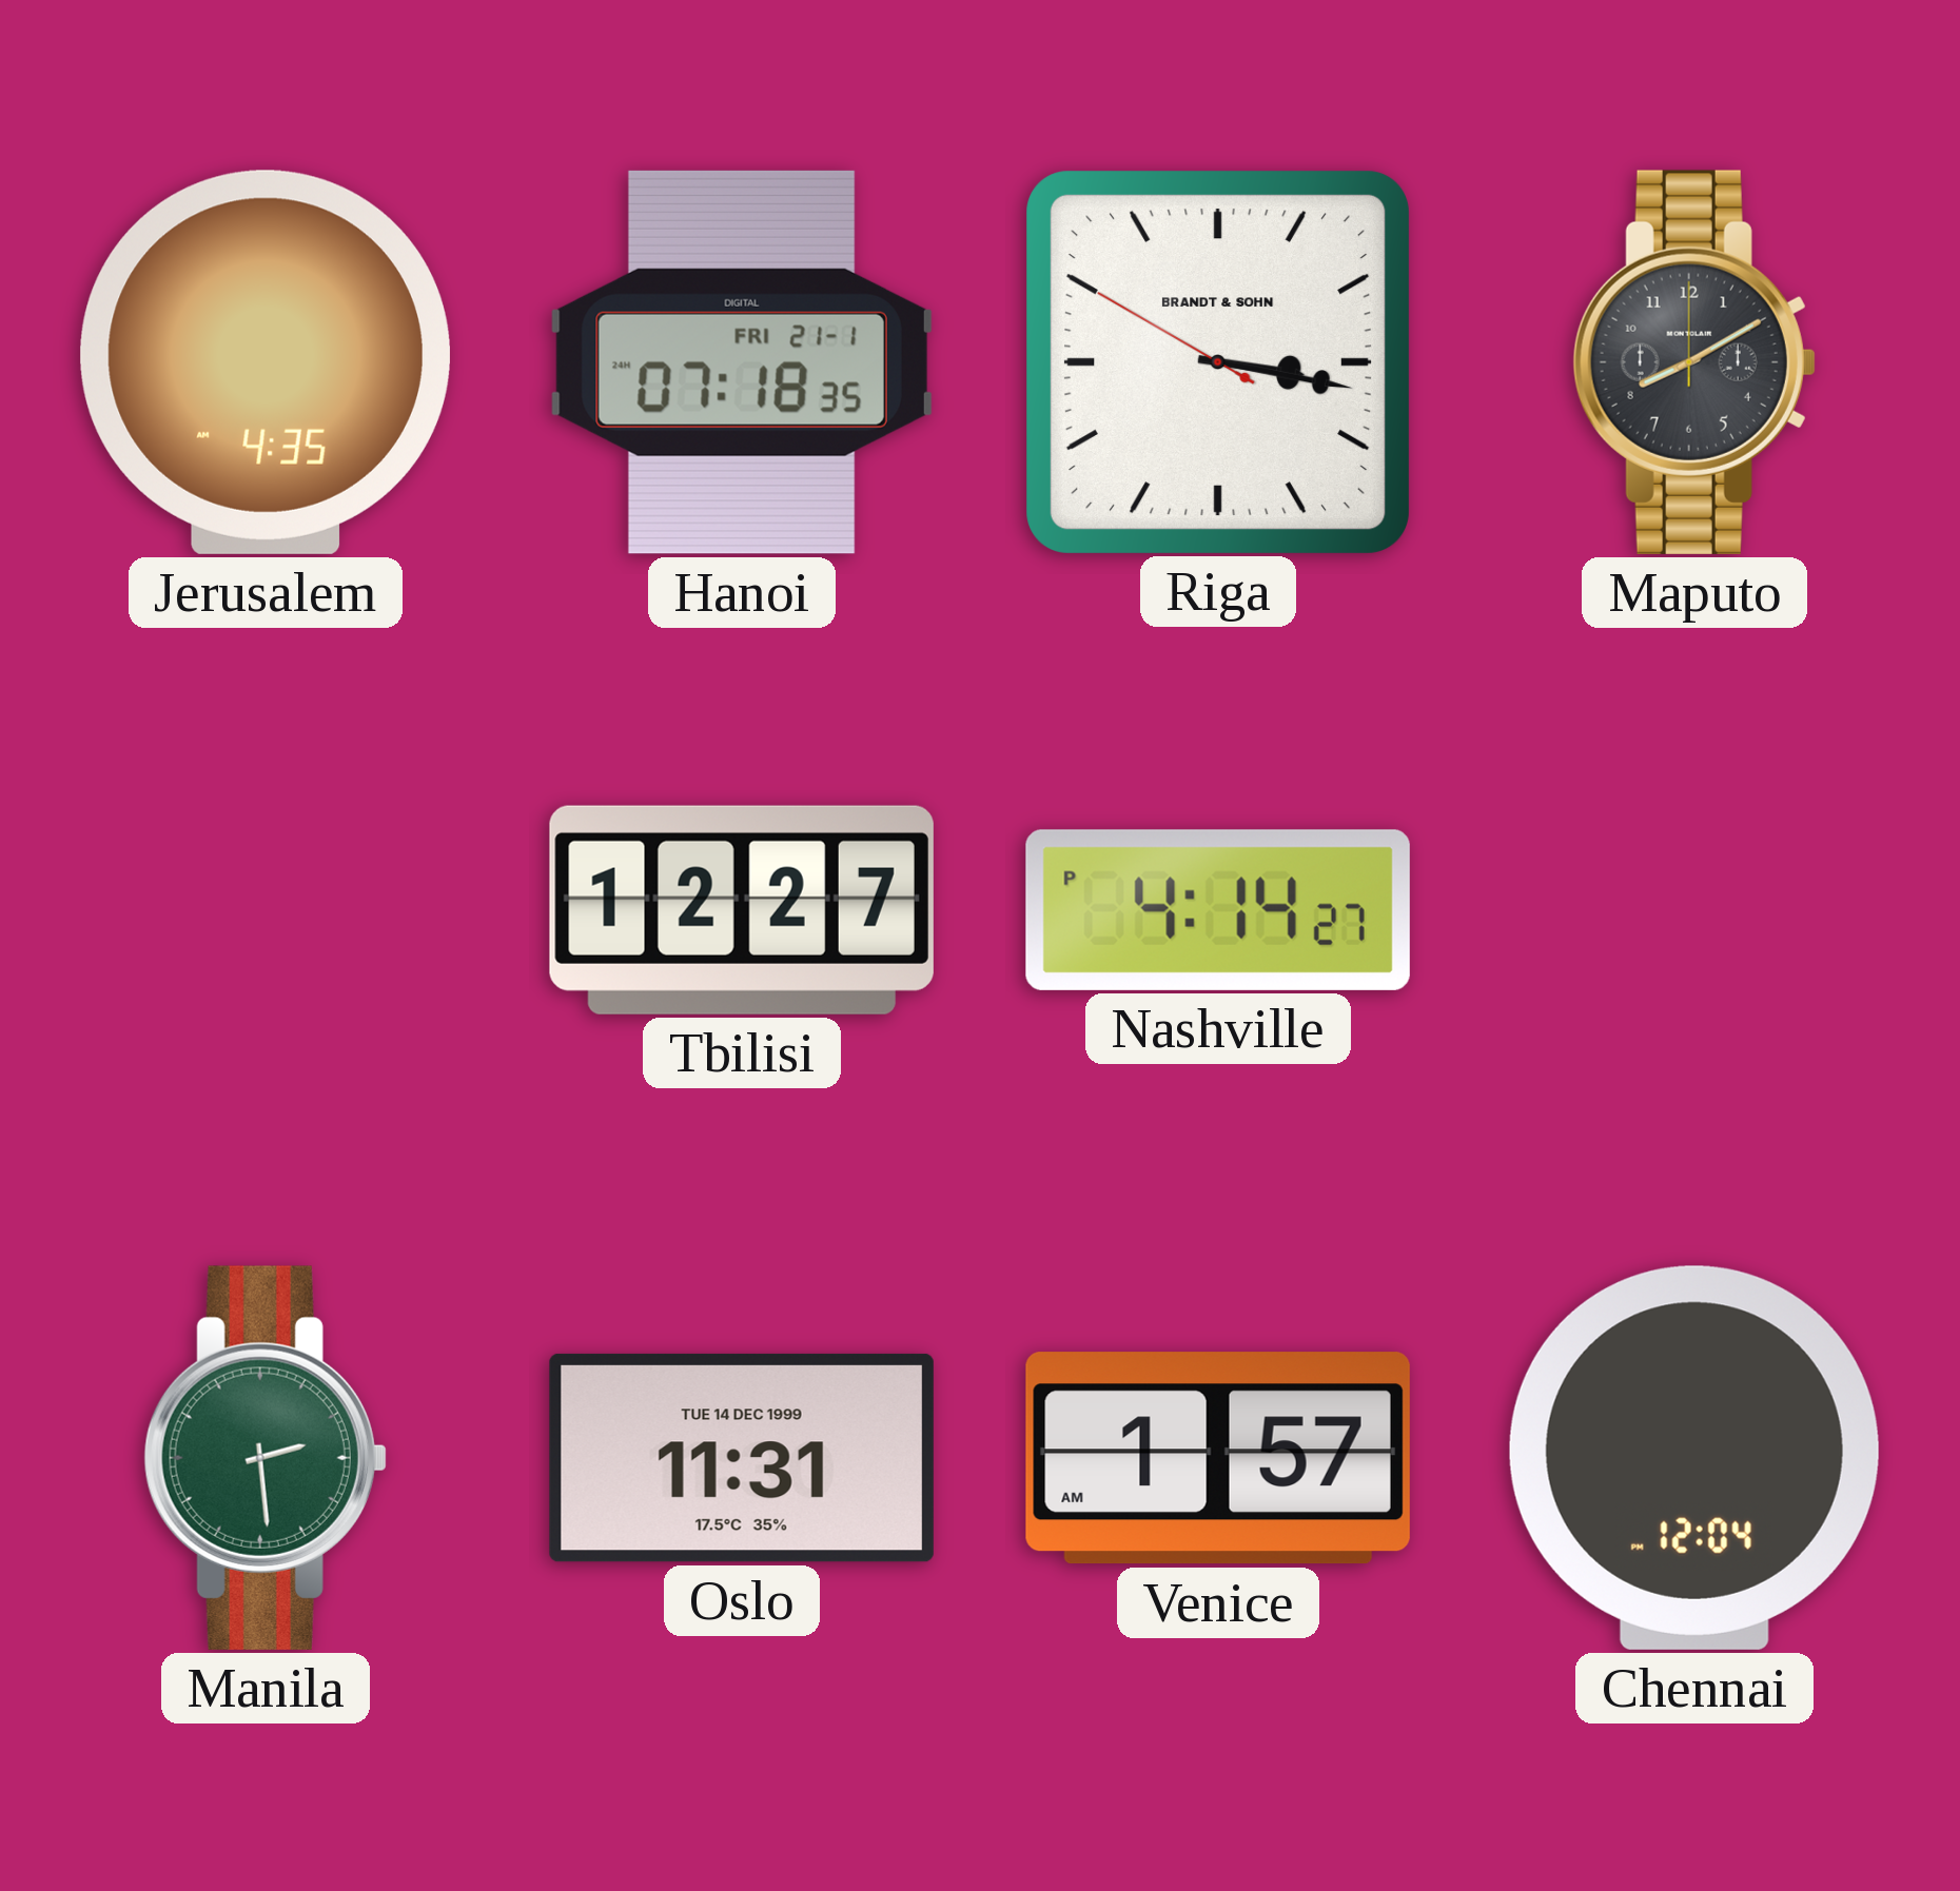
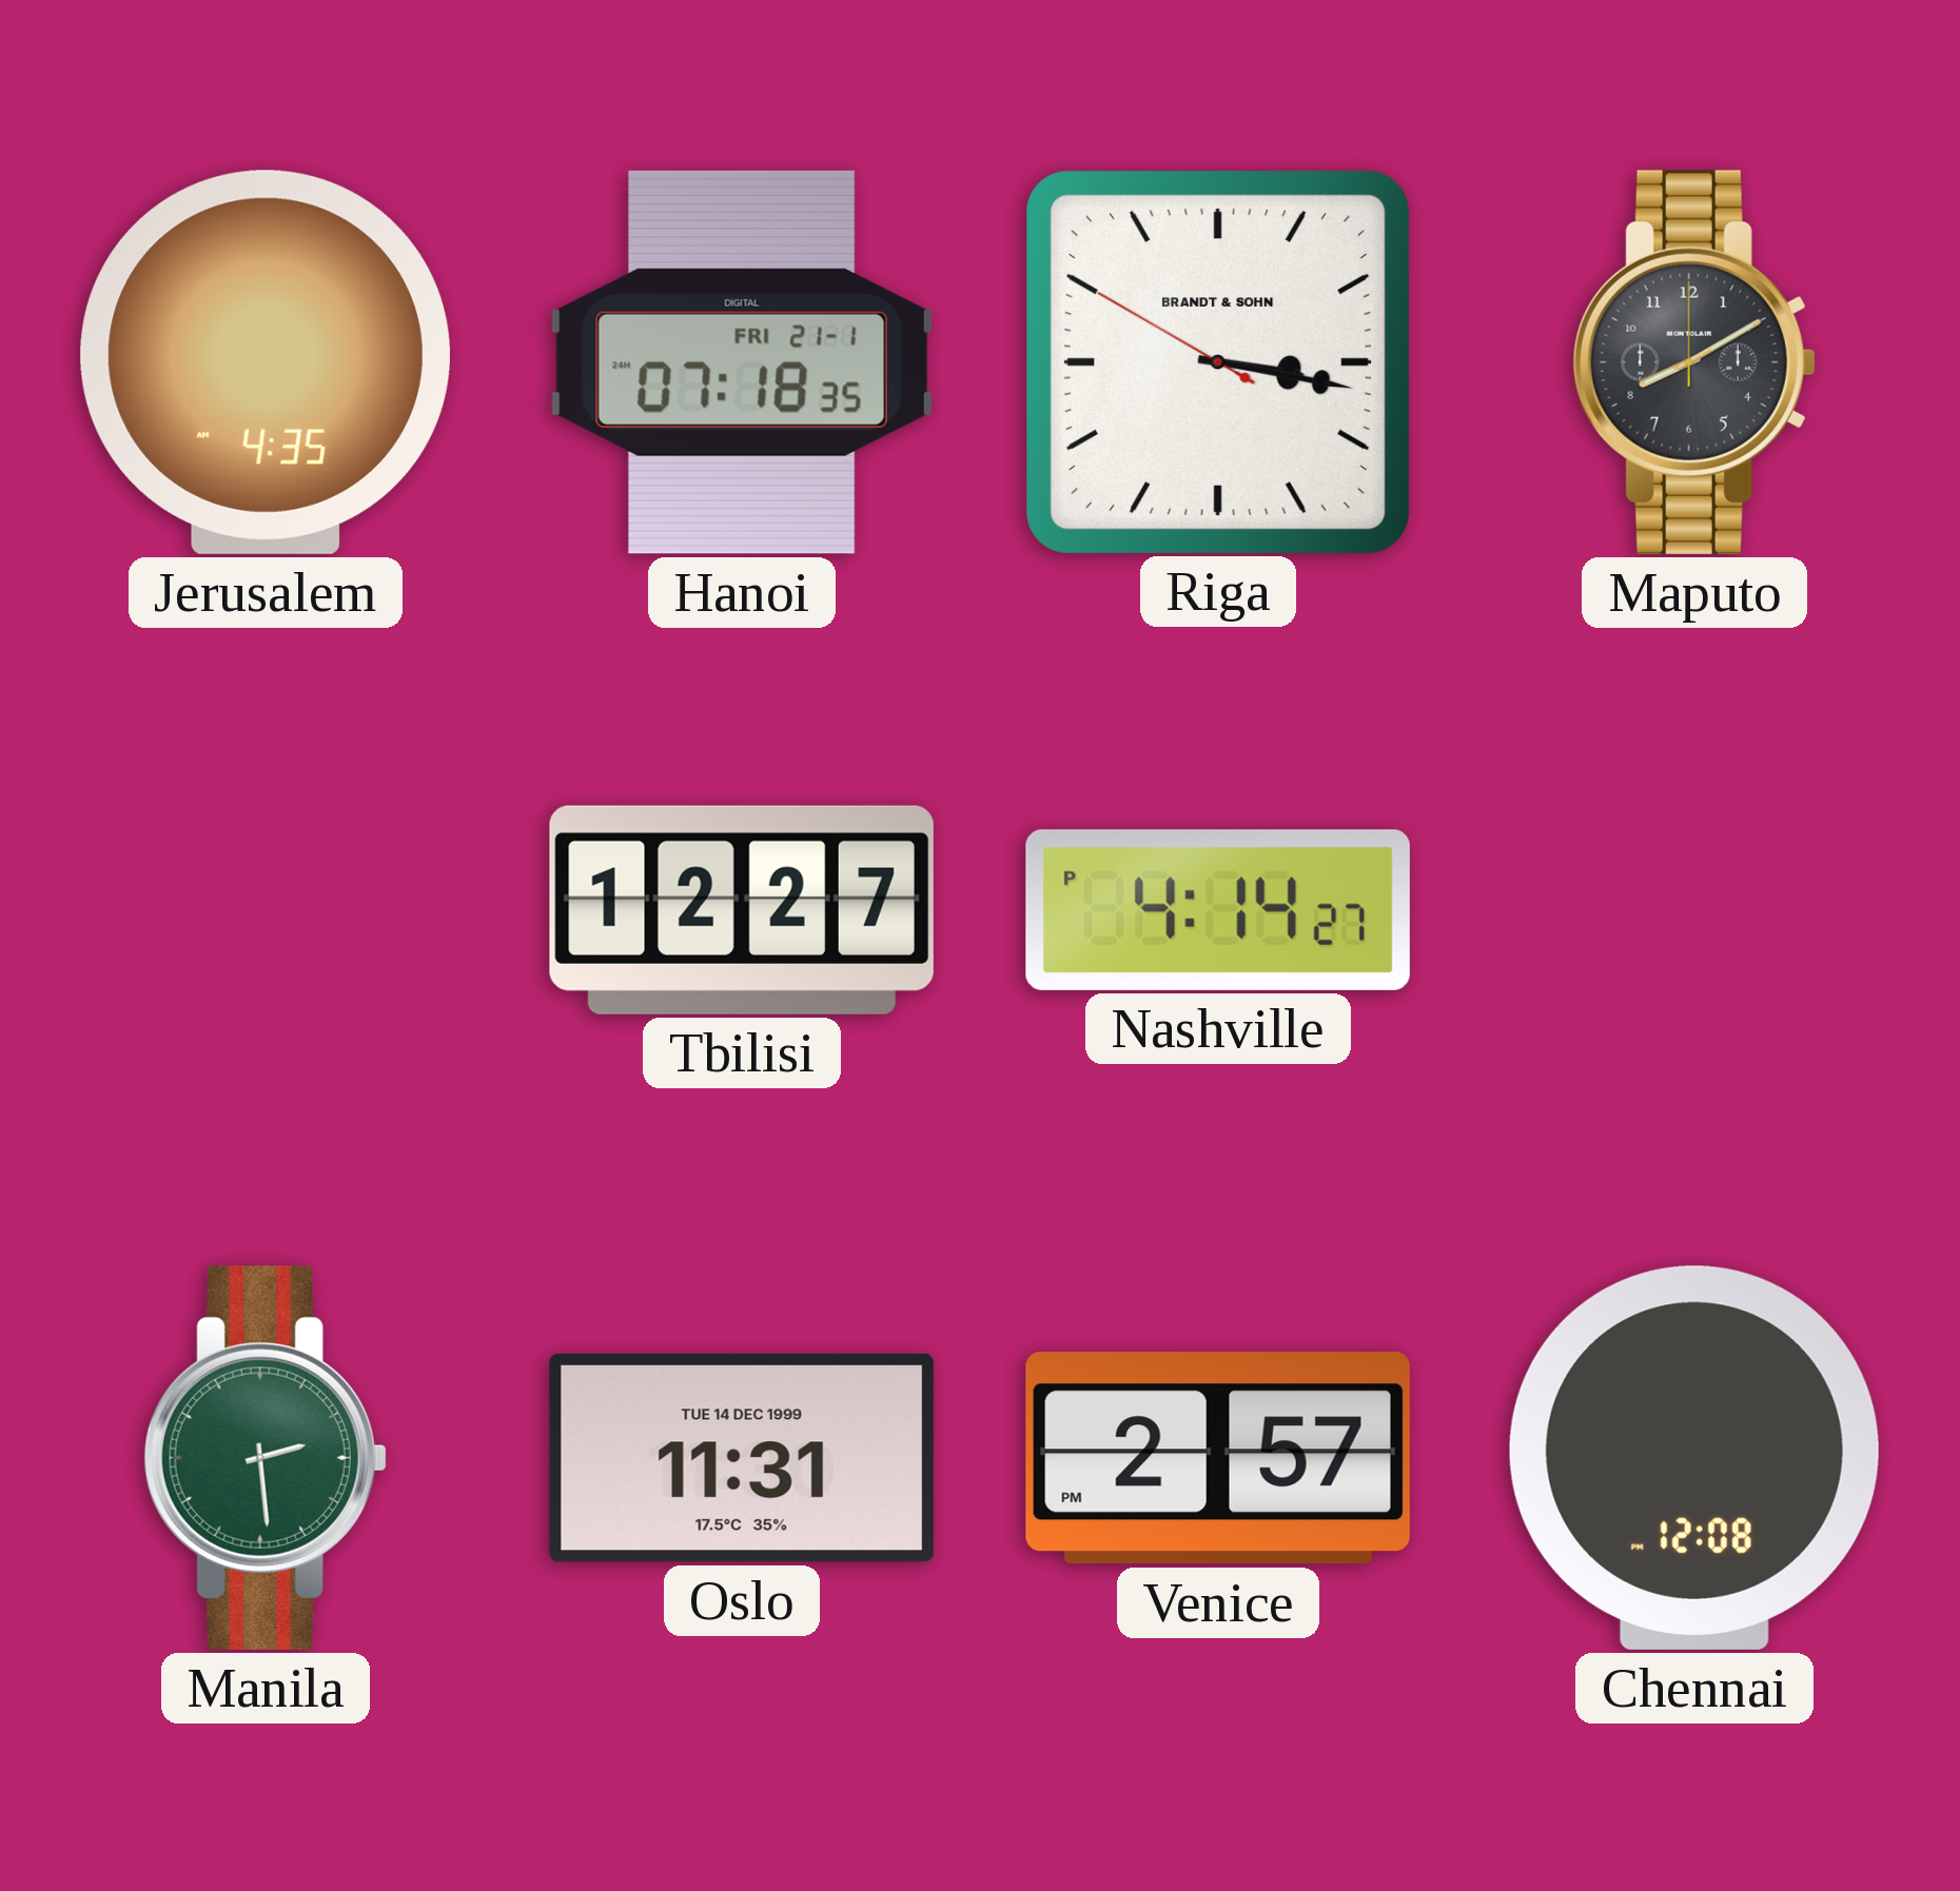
Venice: 1:57 -> 2:57
Chennai: 12:04 -> 12:08
